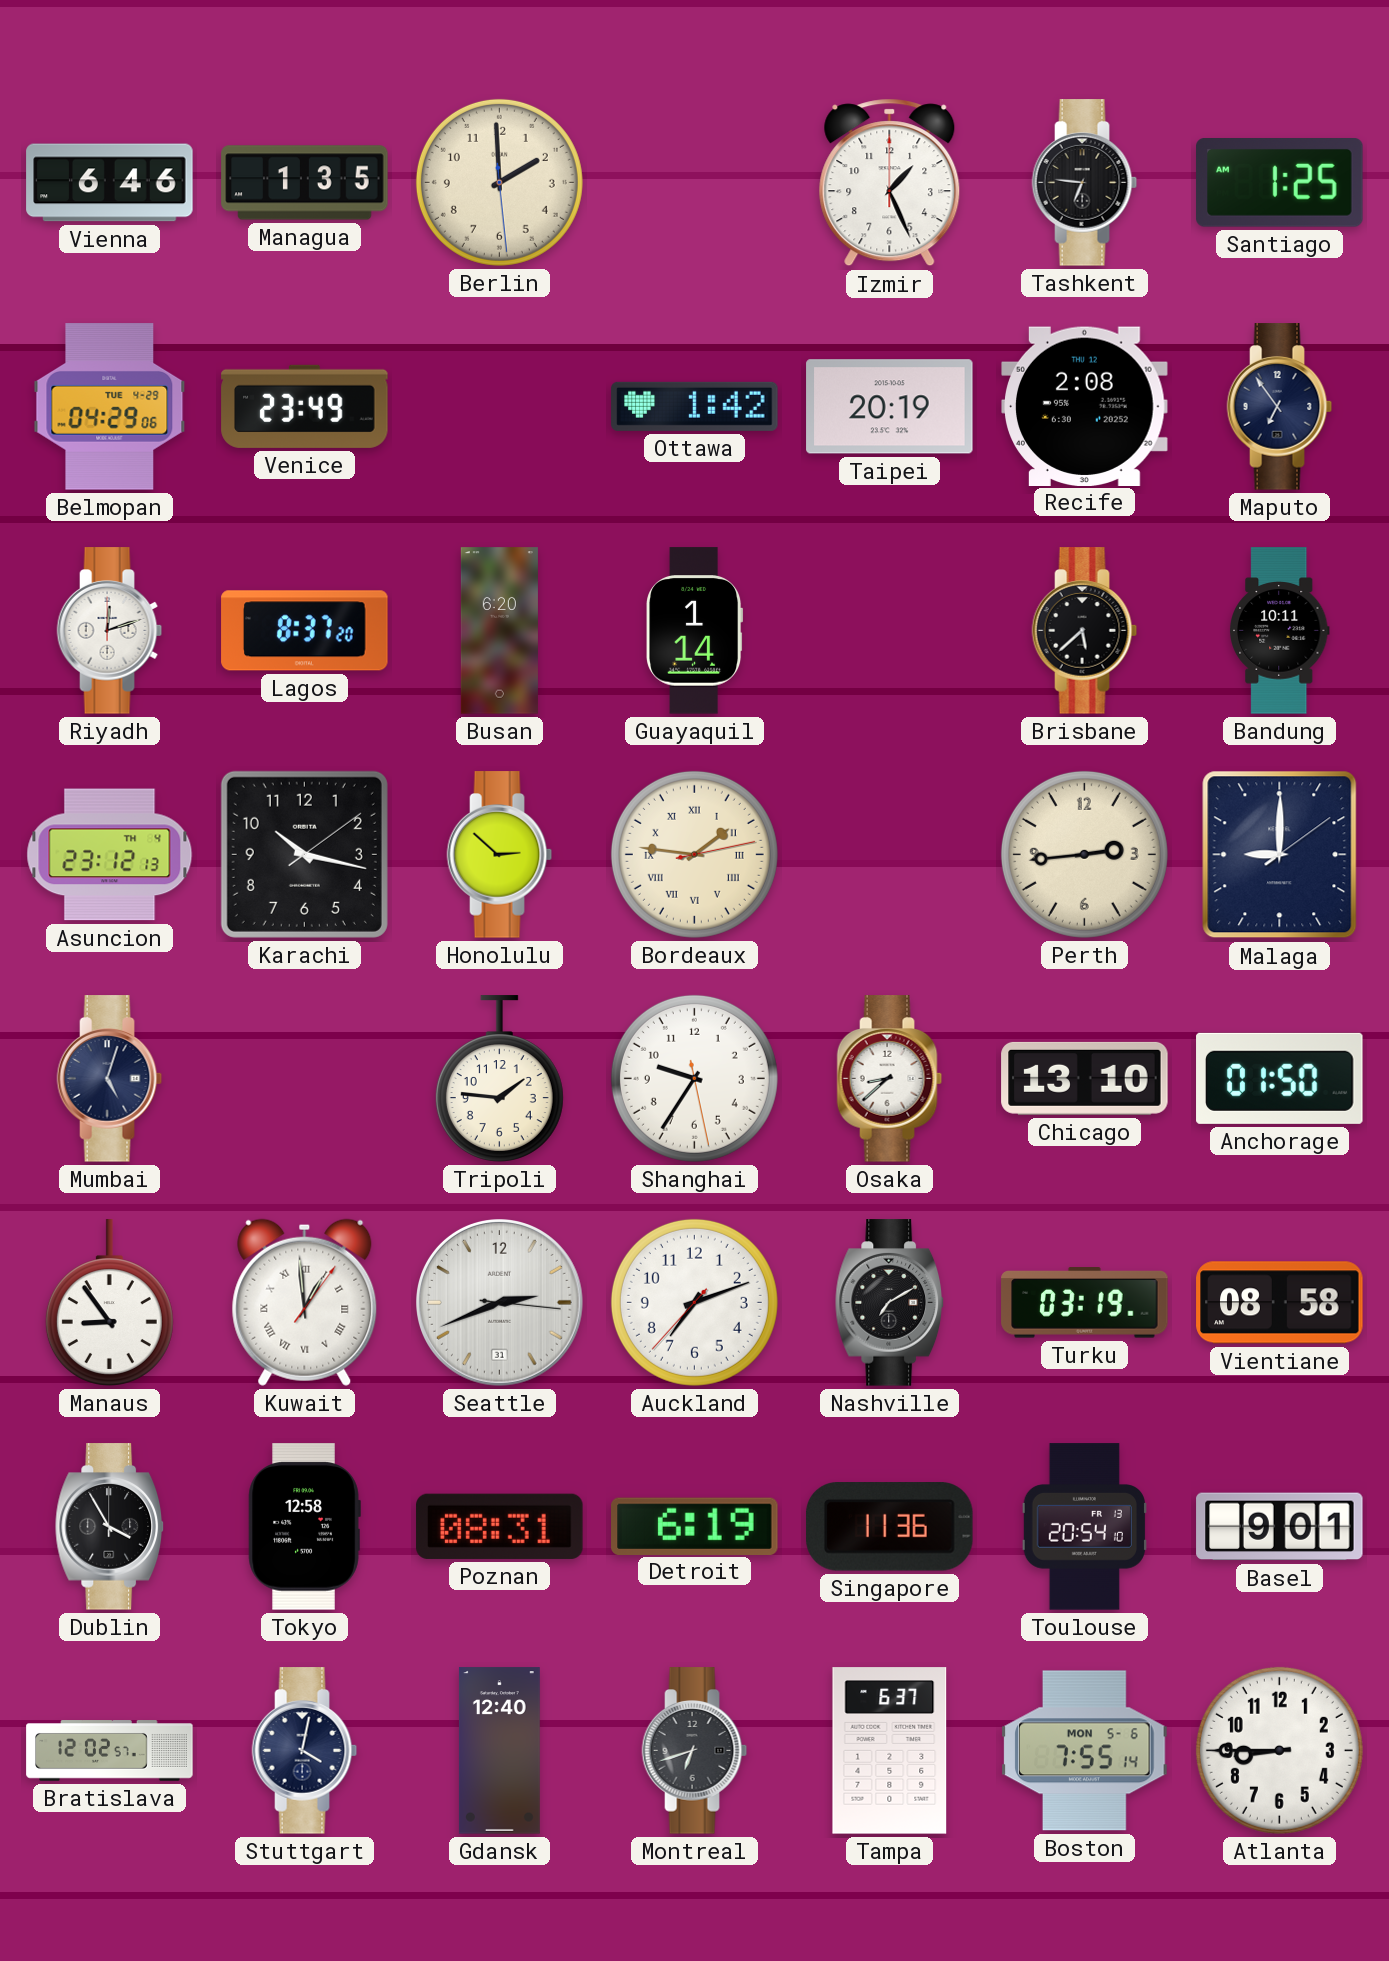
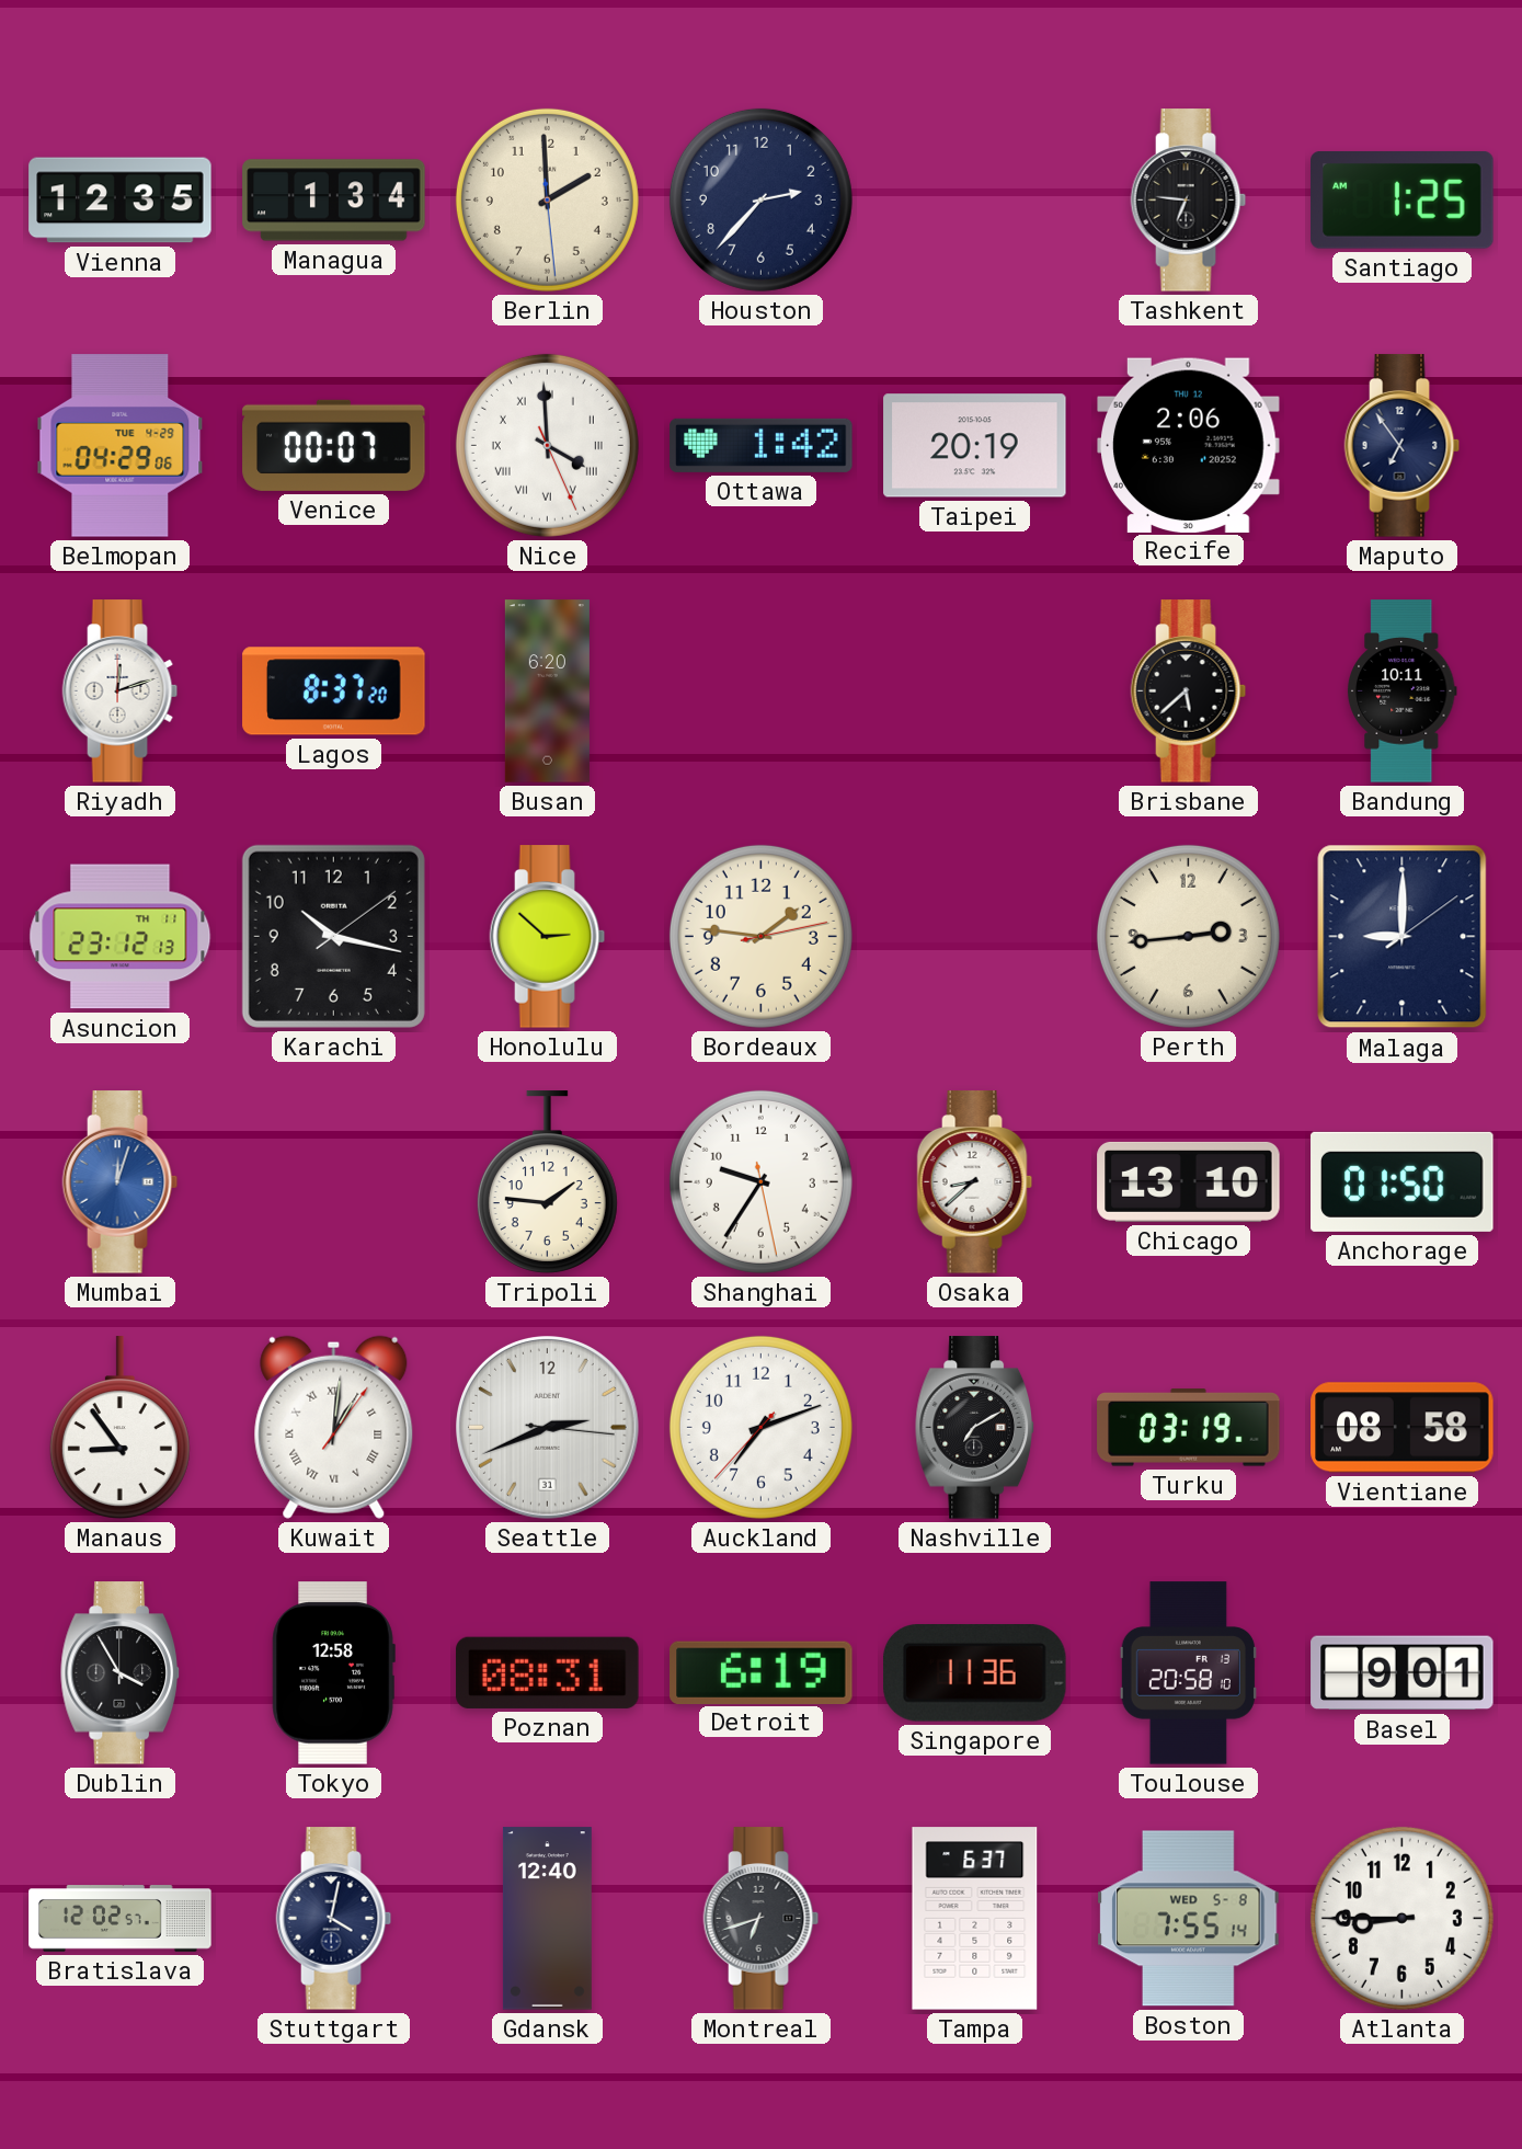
Vienna: 6:46 -> 12:35
Managua: 1:35 -> 1:34
Houston: none -> 2:37
Izmir: 1:26 -> none
Venice: 23:49 -> 00:07
Nice: none -> 3:59
Recife: 2:08 -> 2:06
Guayaquil: 1:14 -> none
Asuncion date: TH 4 -> TH 11
Bordeaux numerals: Roman -> Arabic
Mumbai: 5:03 -> 12:03
Mumbai dial: navy -> blue
Kuwait: 12:59 -> 1:01
Toulouse: 20:54 -> 20:58
Boston date: MON 5-6 -> WED 5-8
